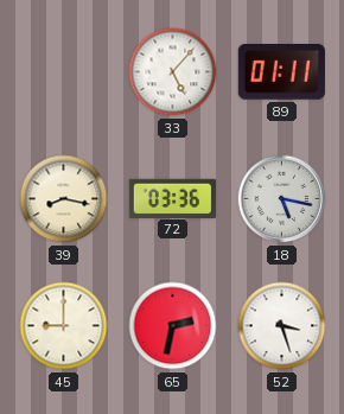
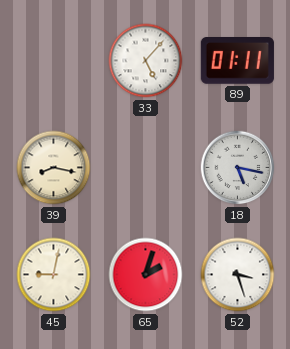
72: 03:36 -> none
45: 9:00 -> 9:02
65: 2:32 -> 2:03
